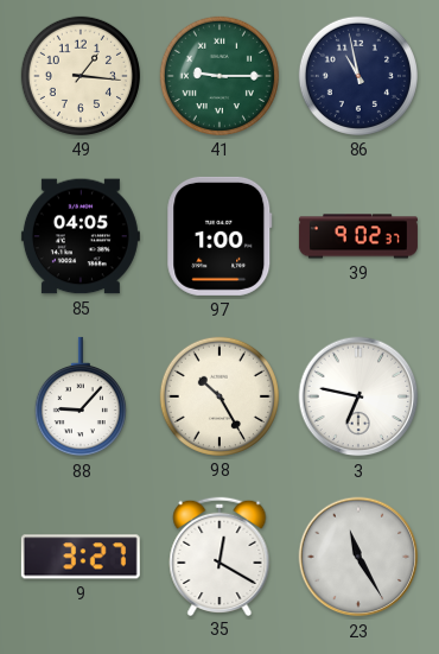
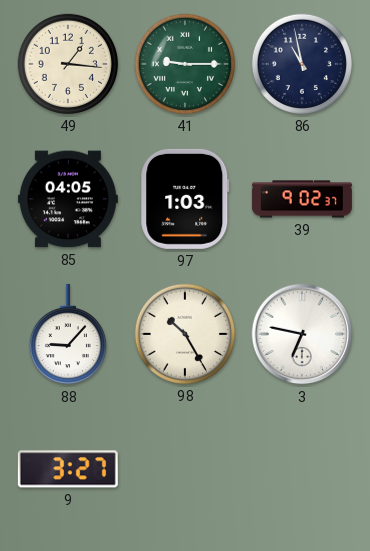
97: 1:00 -> 1:03
35: 12:20 -> none
23: 11:25 -> none
